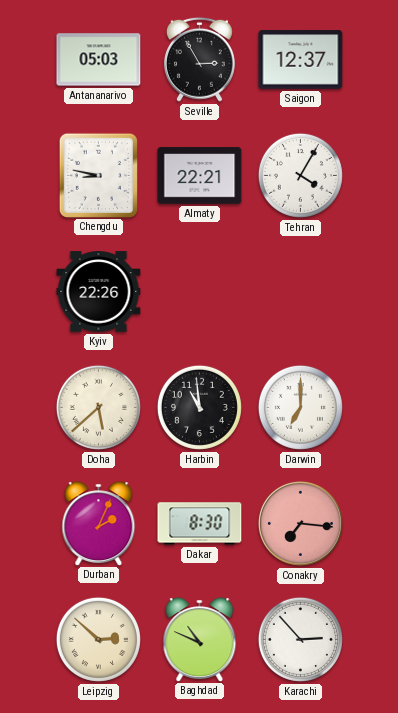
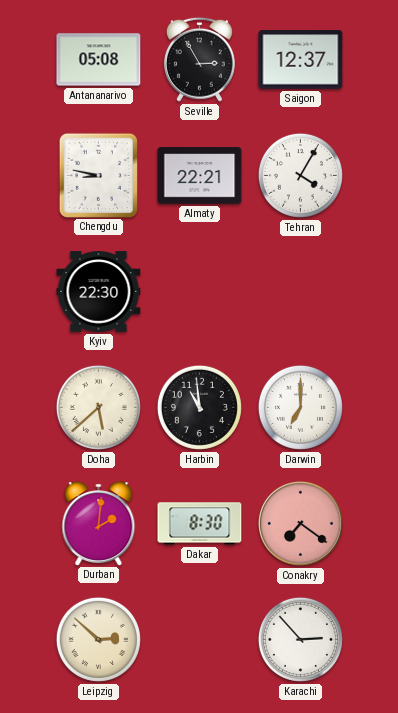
Antananarivo: 05:03 -> 05:08
Kyiv: 22:26 -> 22:30
Durban: 2:04 -> 2:01
Conakry: 7:16 -> 7:21
Baghdad: 10:49 -> none
